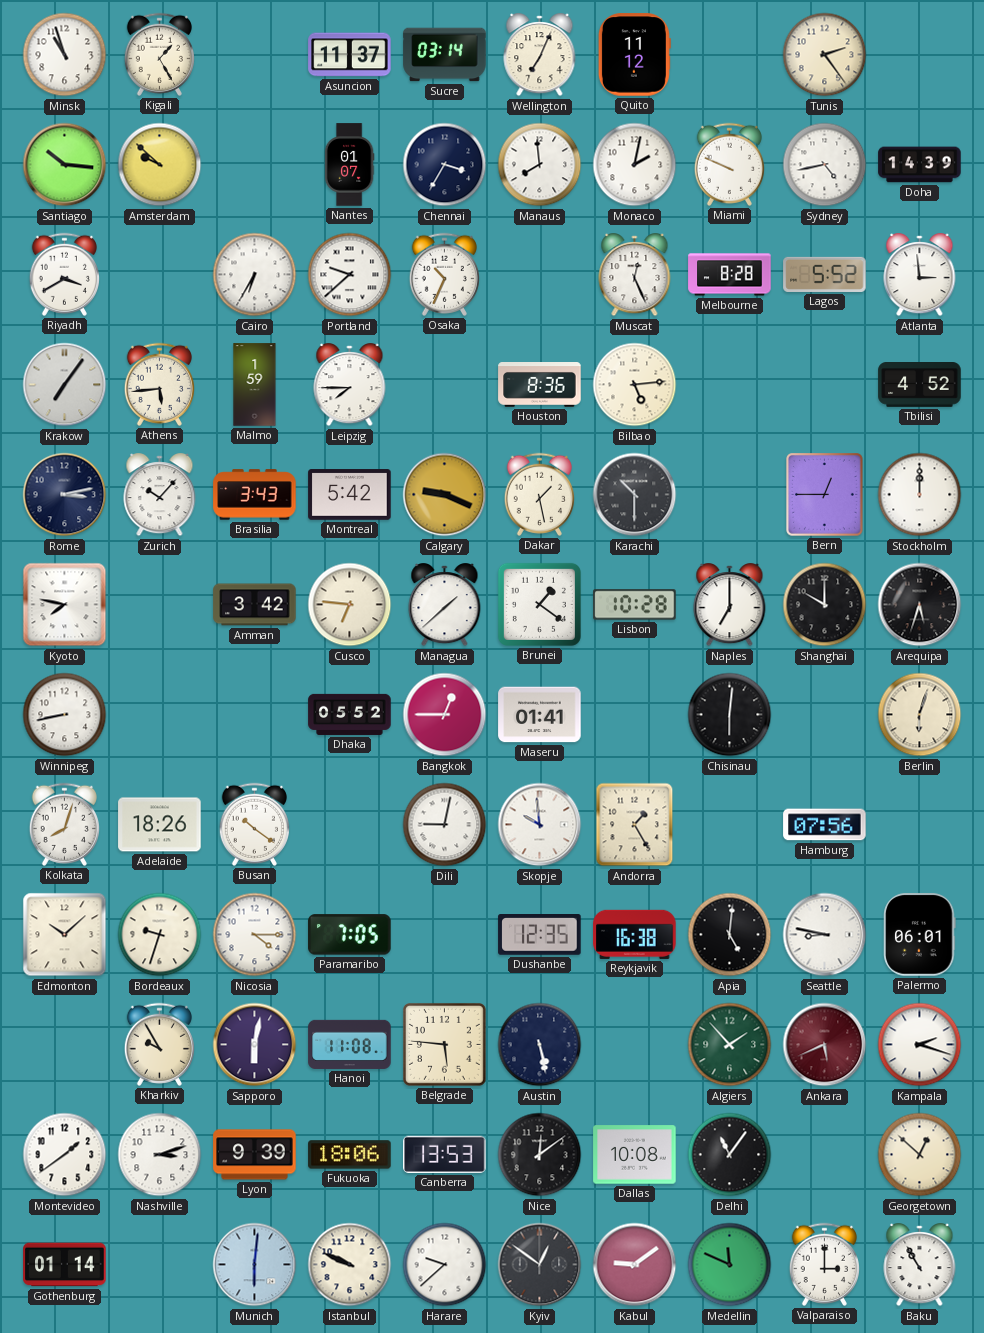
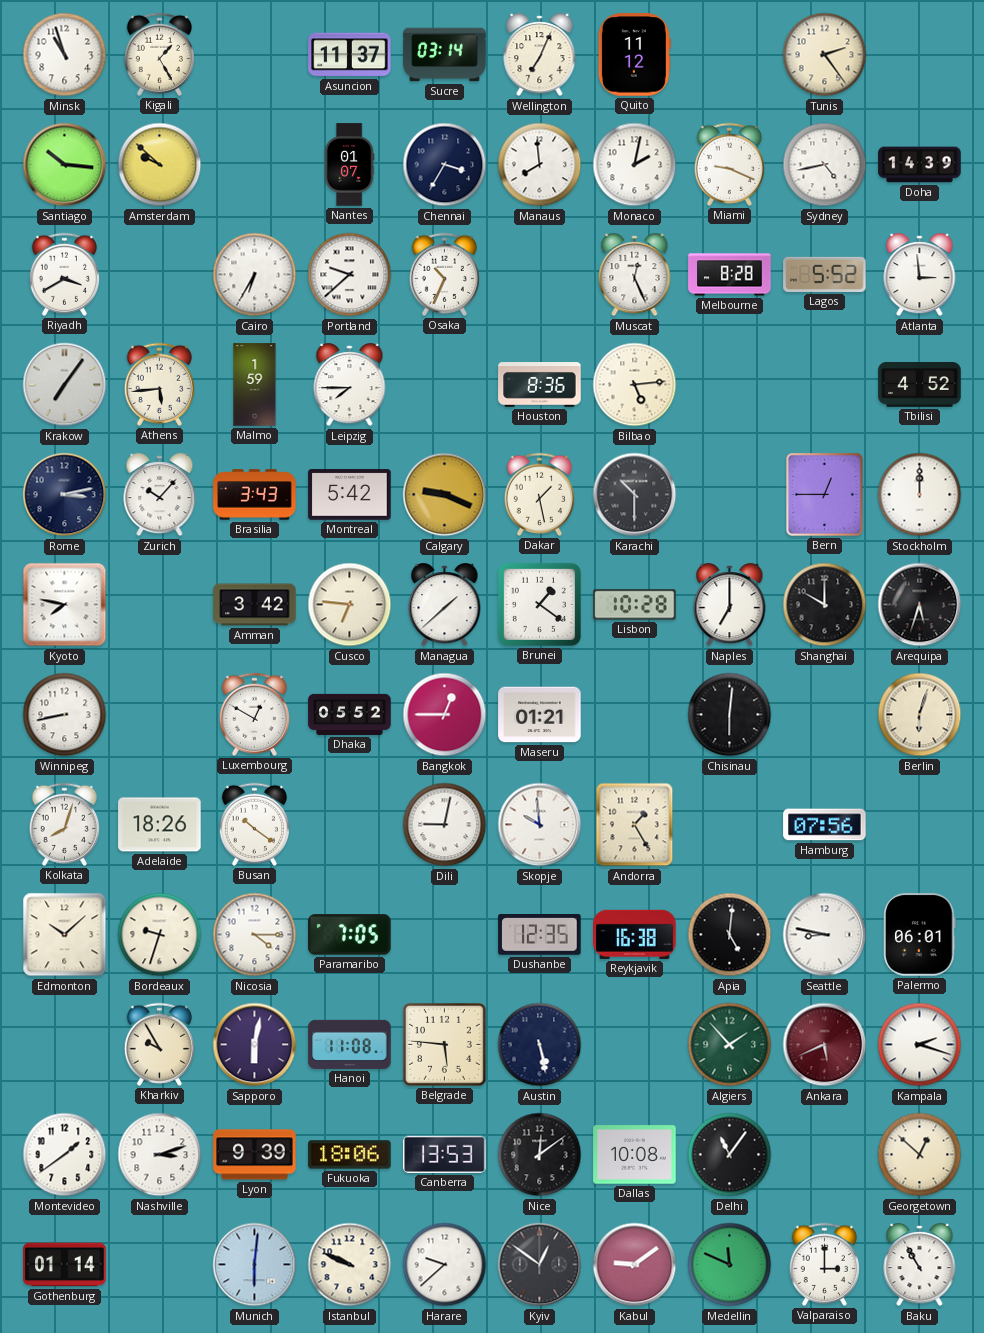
Miami: 9:49 -> 9:19
Luxembourg: none -> 12:50
Maseru: 01:41 -> 01:21
